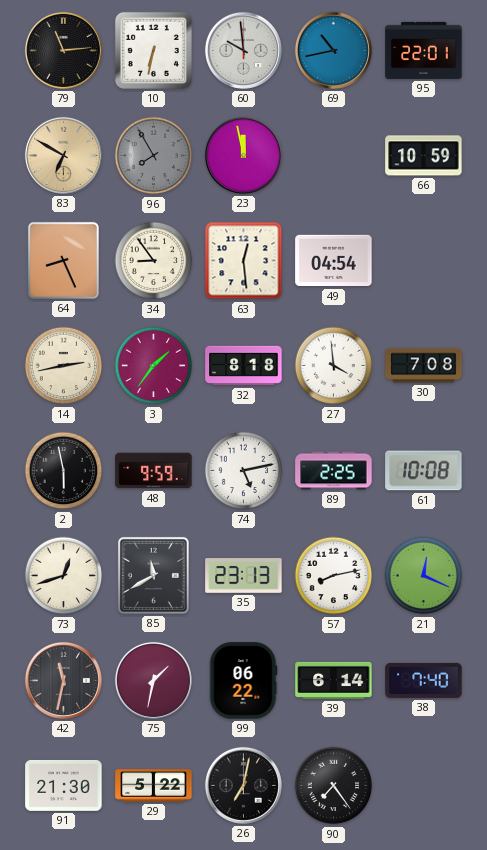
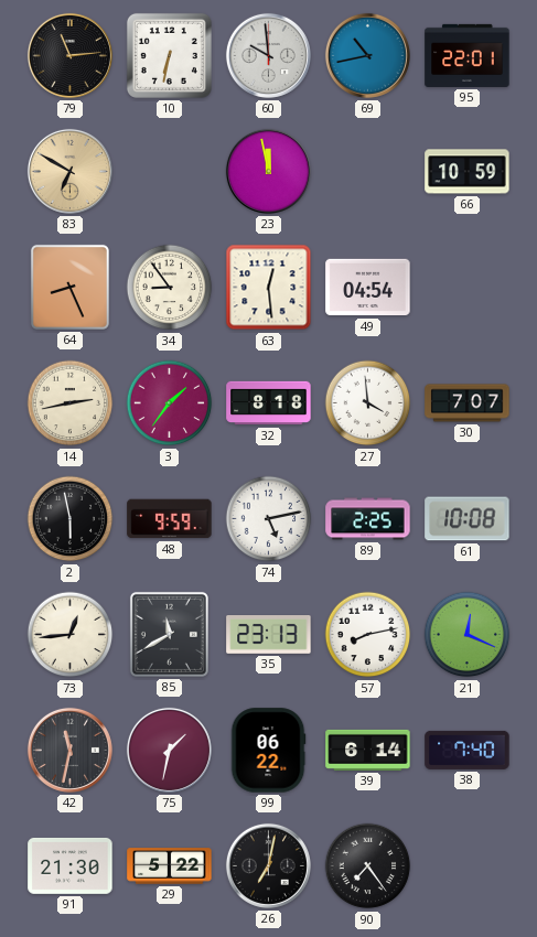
96: 7:55 -> none
30: 7:08 -> 7:07
73: 12:42 -> 12:44
